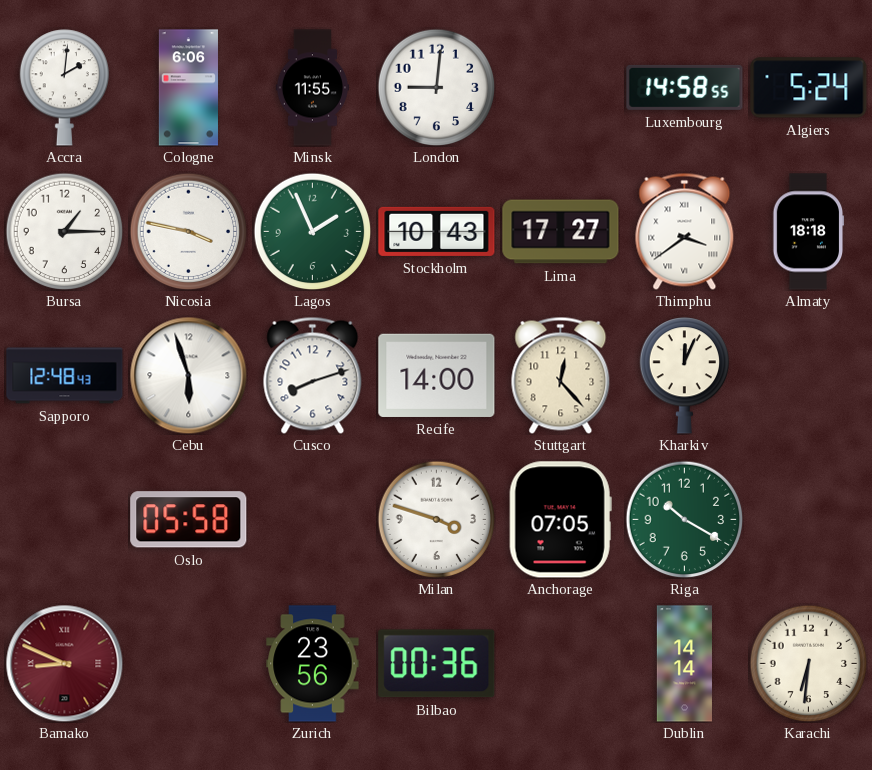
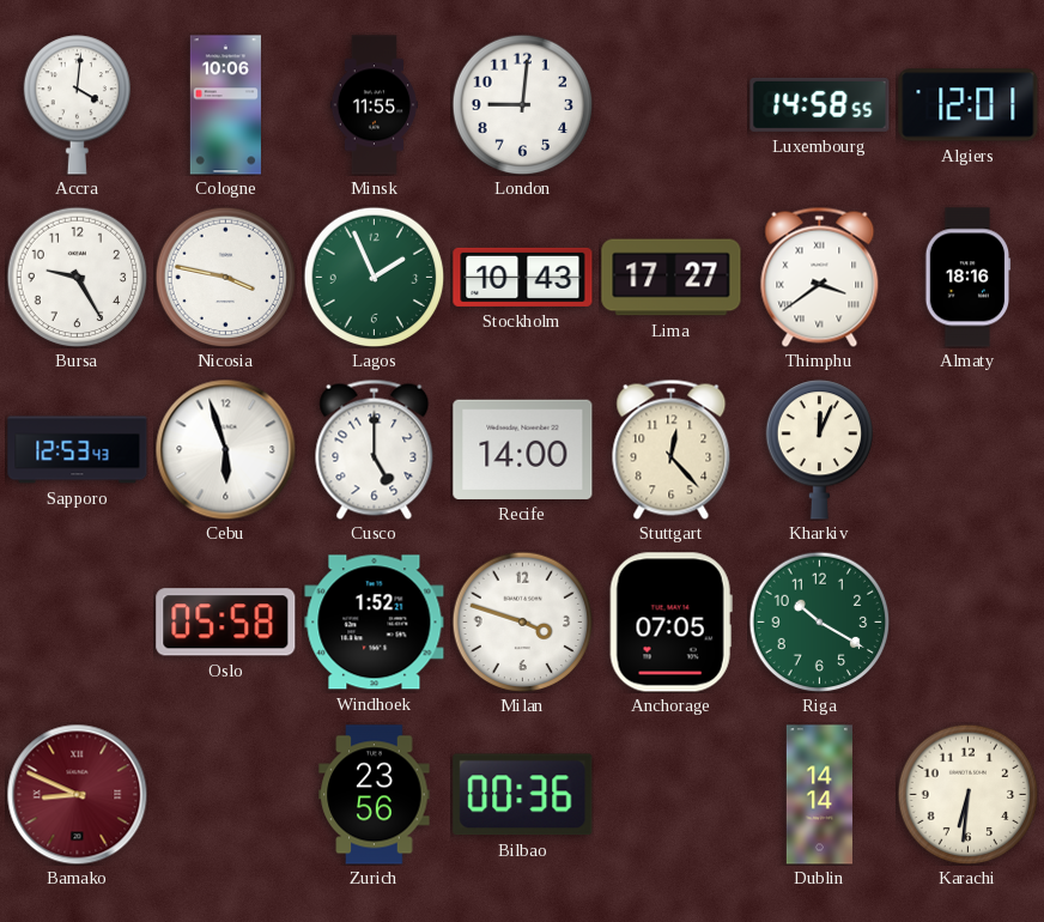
Accra: 2:01 -> 4:01
Cologne: 6:06 -> 10:06
Algiers: 5:24 -> 12:01
Bursa: 1:15 -> 9:25
Almaty: 18:18 -> 18:16
Sapporo: 12:48 -> 12:53
Cusco: 8:12 -> 5:00
Windhoek: none -> 1:52
